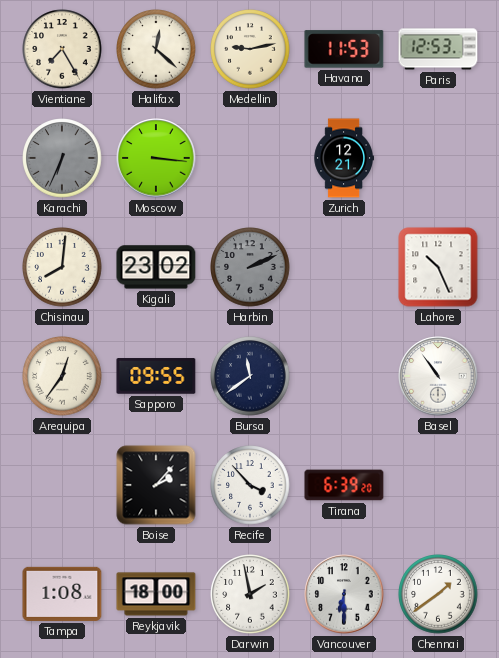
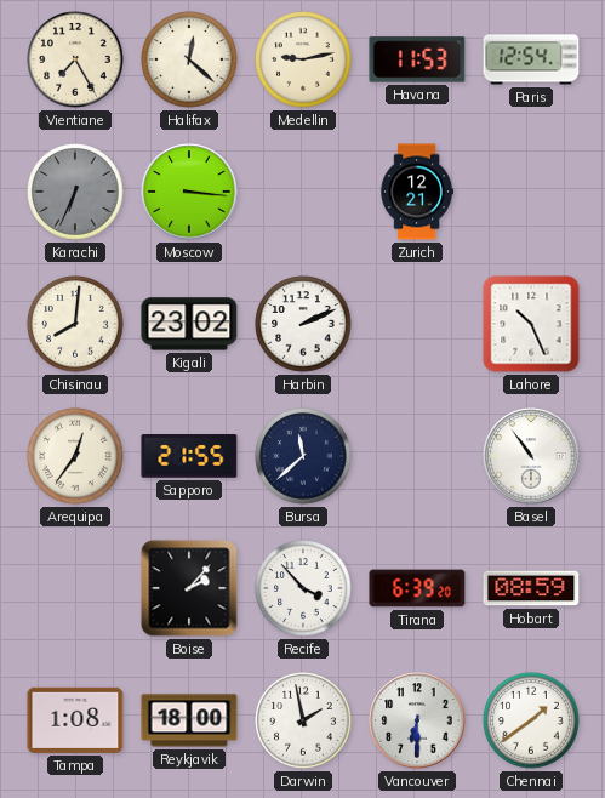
Paris: 12:53 -> 12:54
Harbin dial: grey -> white
Sapporo: 09:55 -> 21:55
Bursa: 11:39 -> 11:38
Hobart: none -> 08:59
